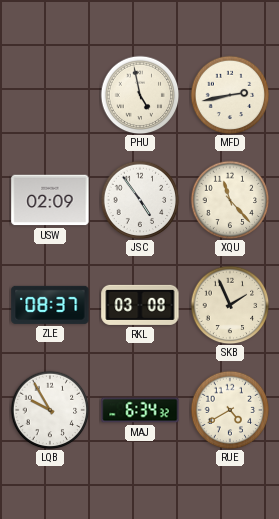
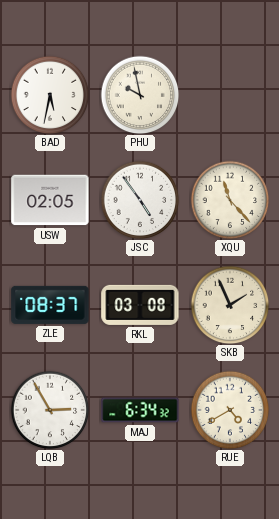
BAD: none -> 5:32
PHU: 4:58 -> 9:58
MFD: 2:43 -> none
USW: 02:09 -> 02:05
LQB: 9:55 -> 2:55
